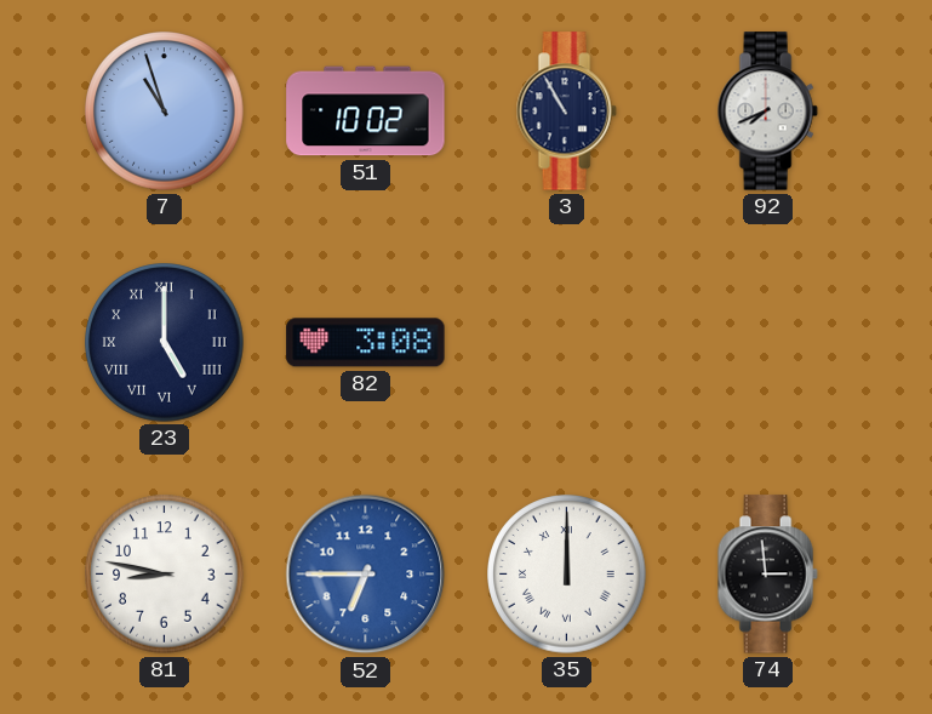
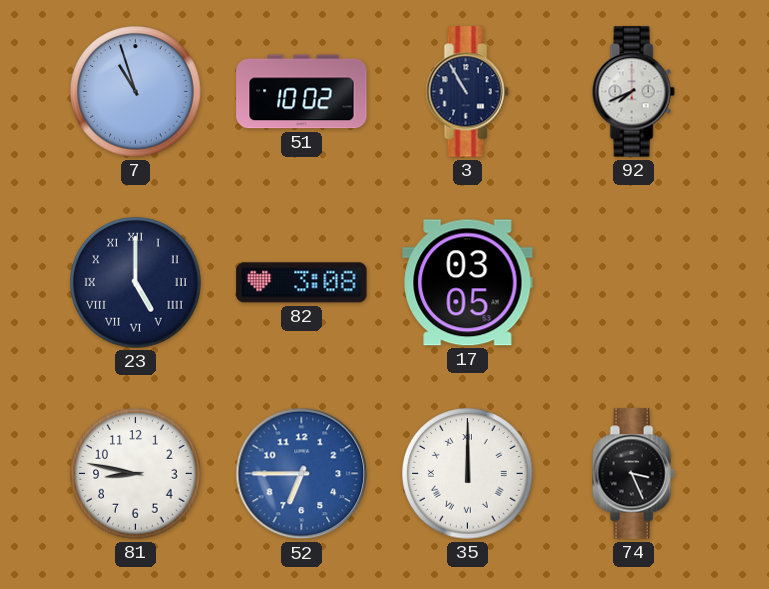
17: none -> 03:05
74: 2:59 -> 3:26
